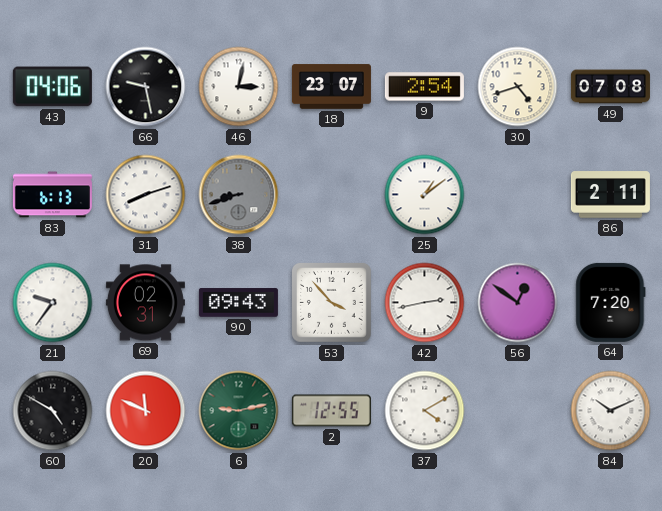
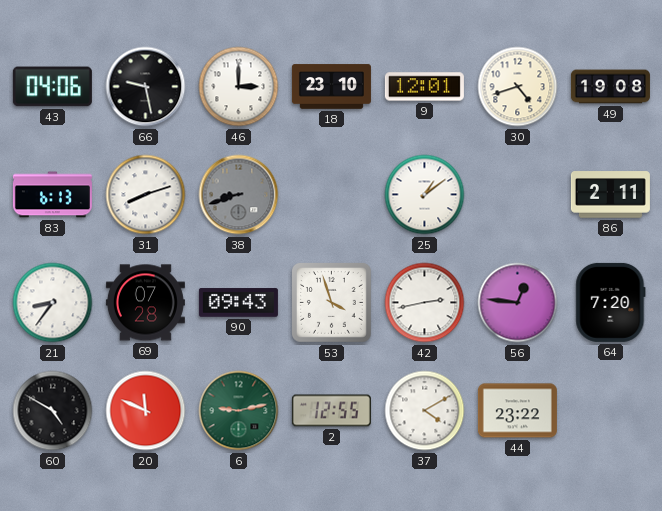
46: 3:02 -> 3:00
18: 23:07 -> 23:10
9: 2:54 -> 12:01
49: 07:08 -> 19:08
21: 9:36 -> 8:36
69: 02:31 -> 07:28
53: 3:53 -> 3:57
56: 12:51 -> 12:46
44: none -> 23:22
84: 10:11 -> none
